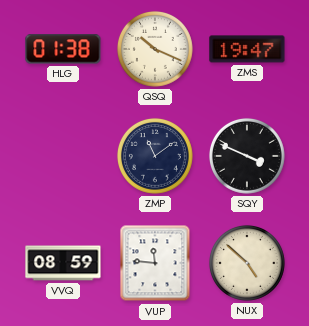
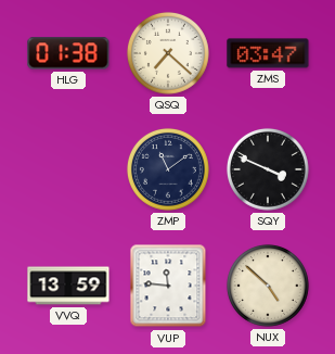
QSQ: 10:19 -> 7:22
ZMS: 19:47 -> 03:47
VVQ: 08:59 -> 13:59
